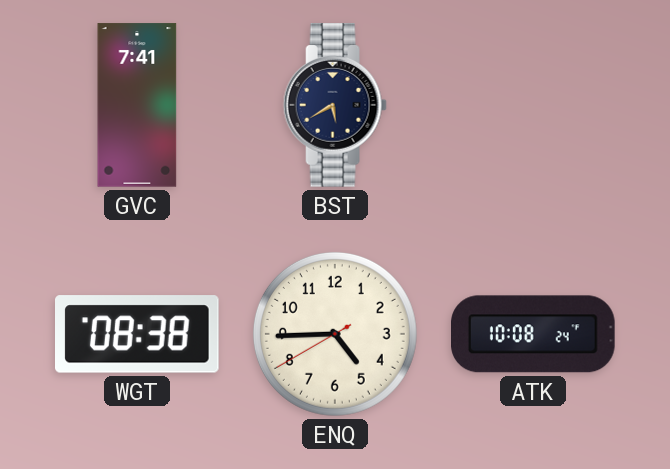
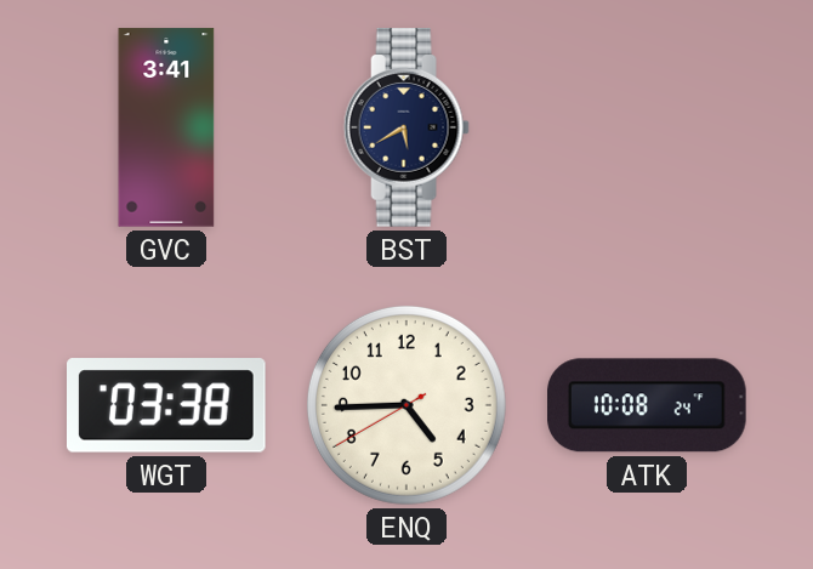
GVC: 7:41 -> 3:41
WGT: 08:38 -> 03:38
